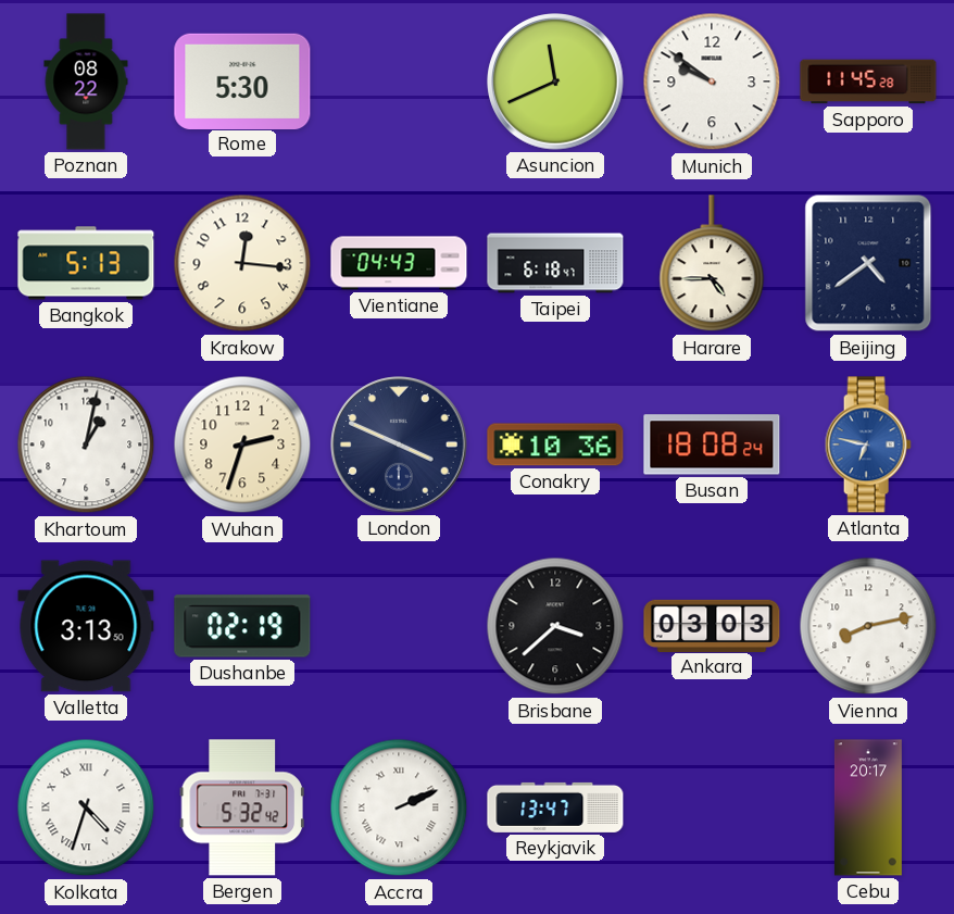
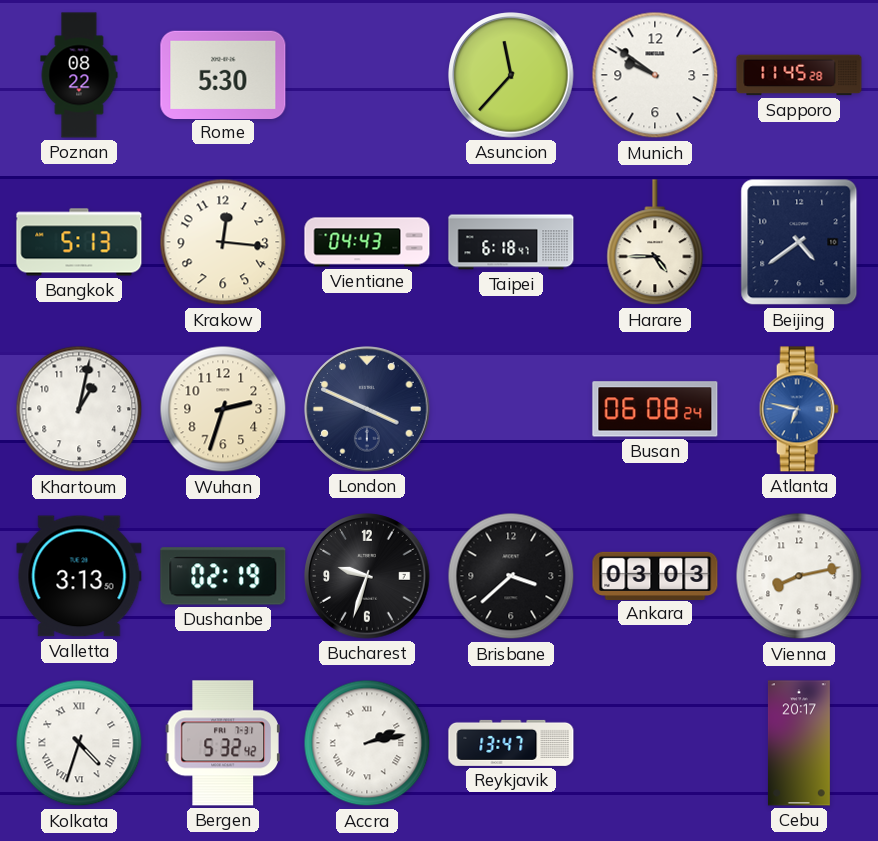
Asuncion: 11:41 -> 11:37
Conakry: 10:36 -> none
Busan: 18:08 -> 06:08
Bucharest: none -> 9:33
Accra: 2:11 -> 2:13
